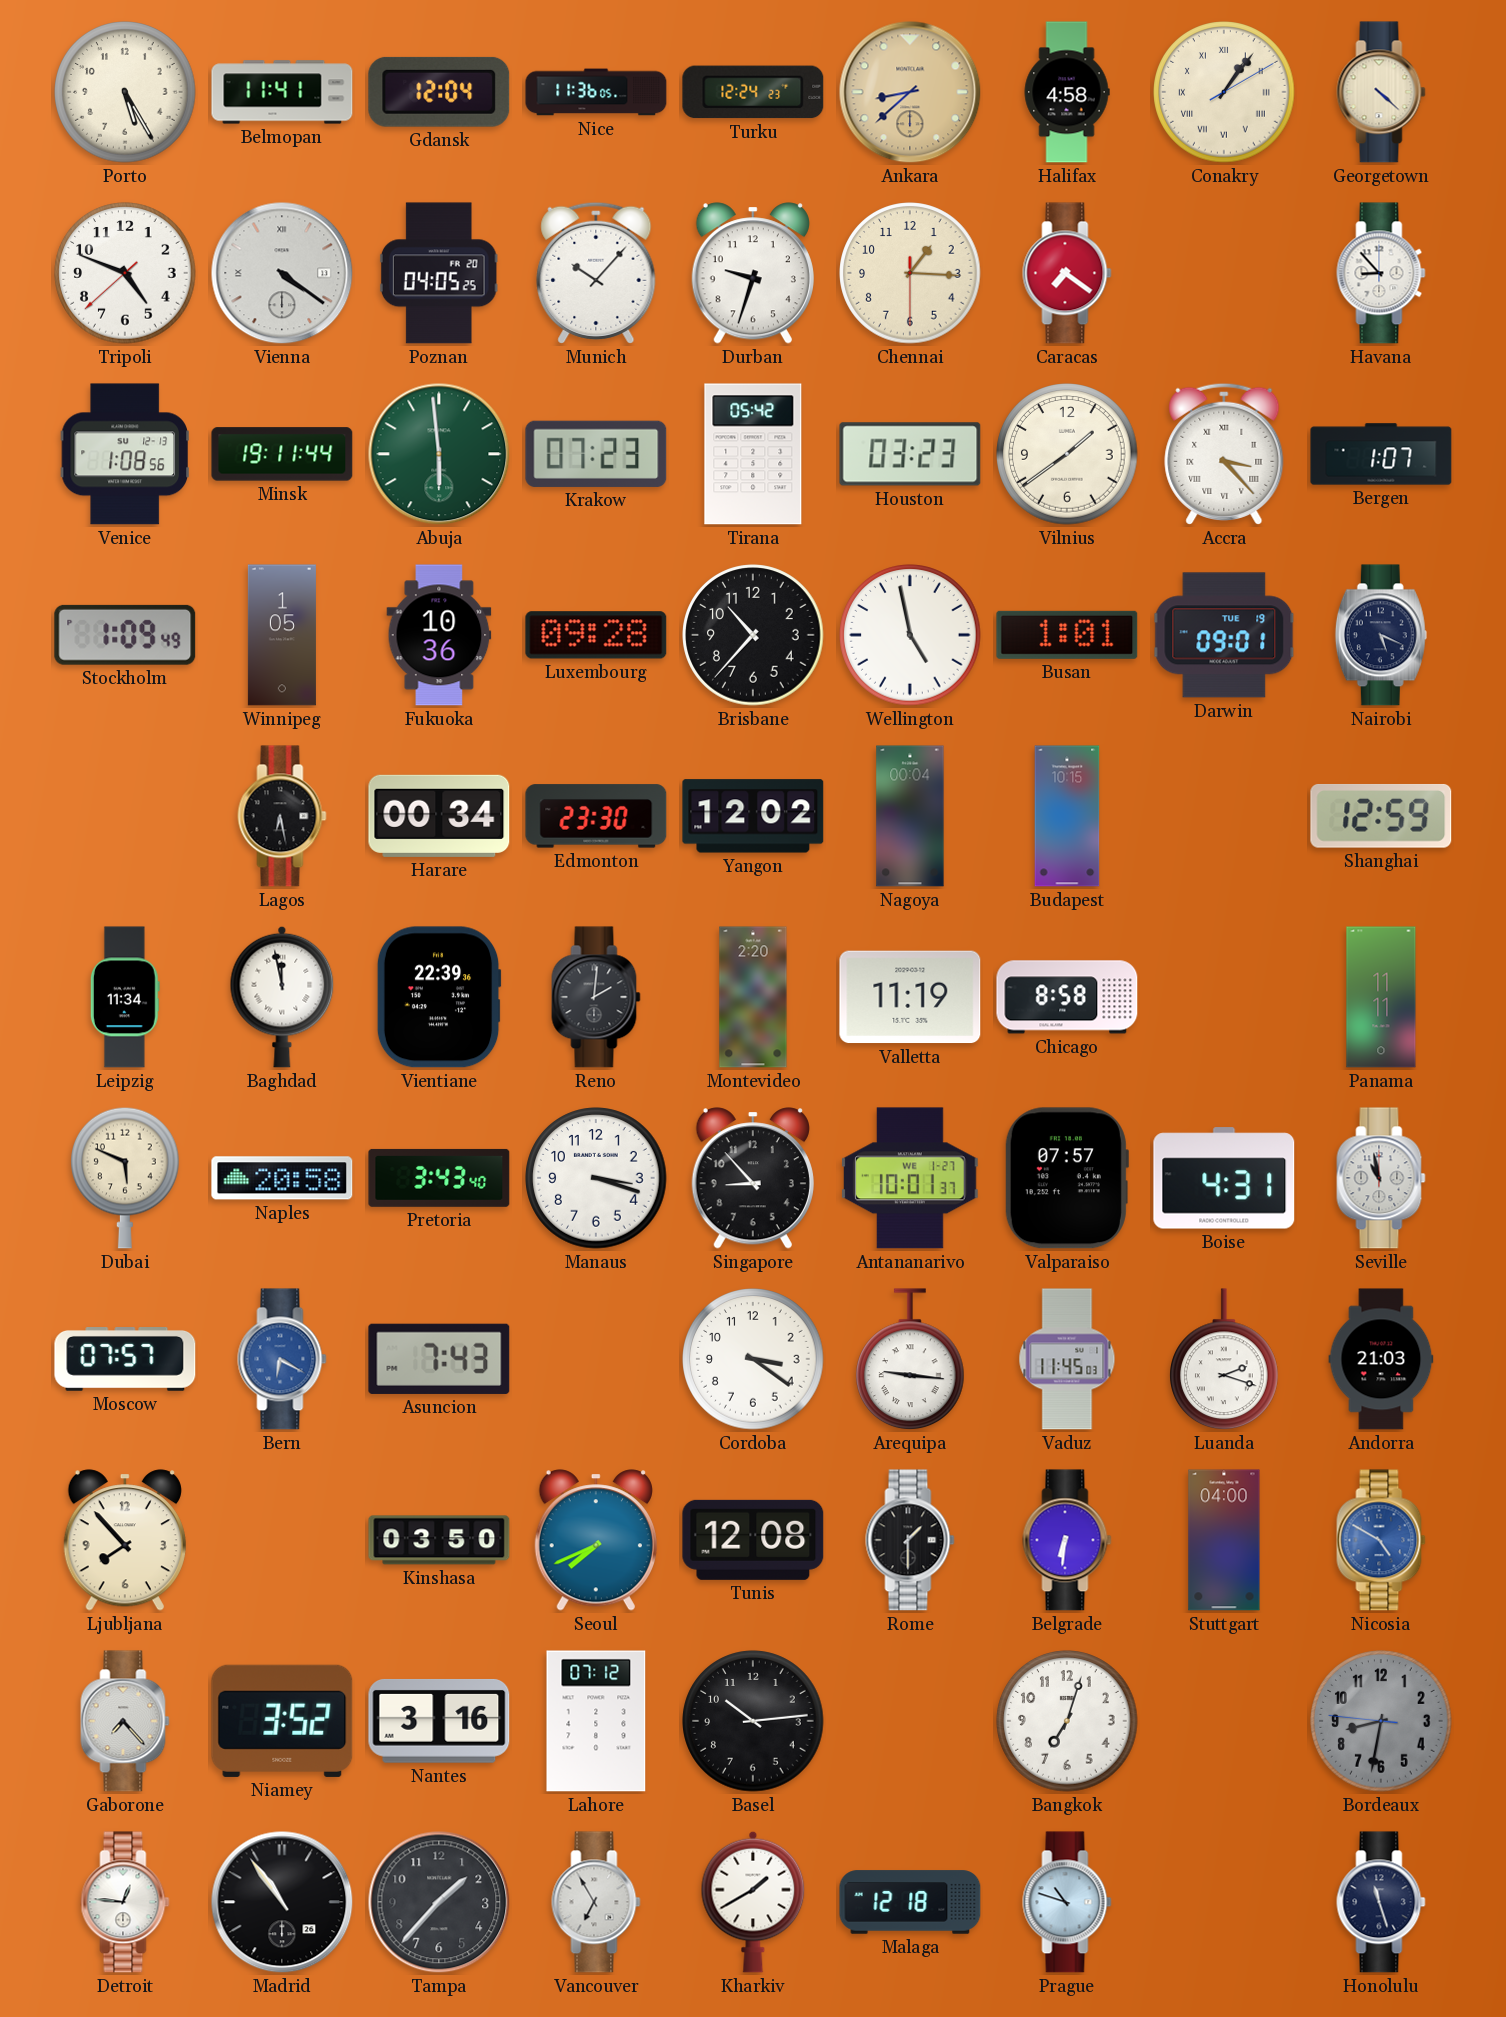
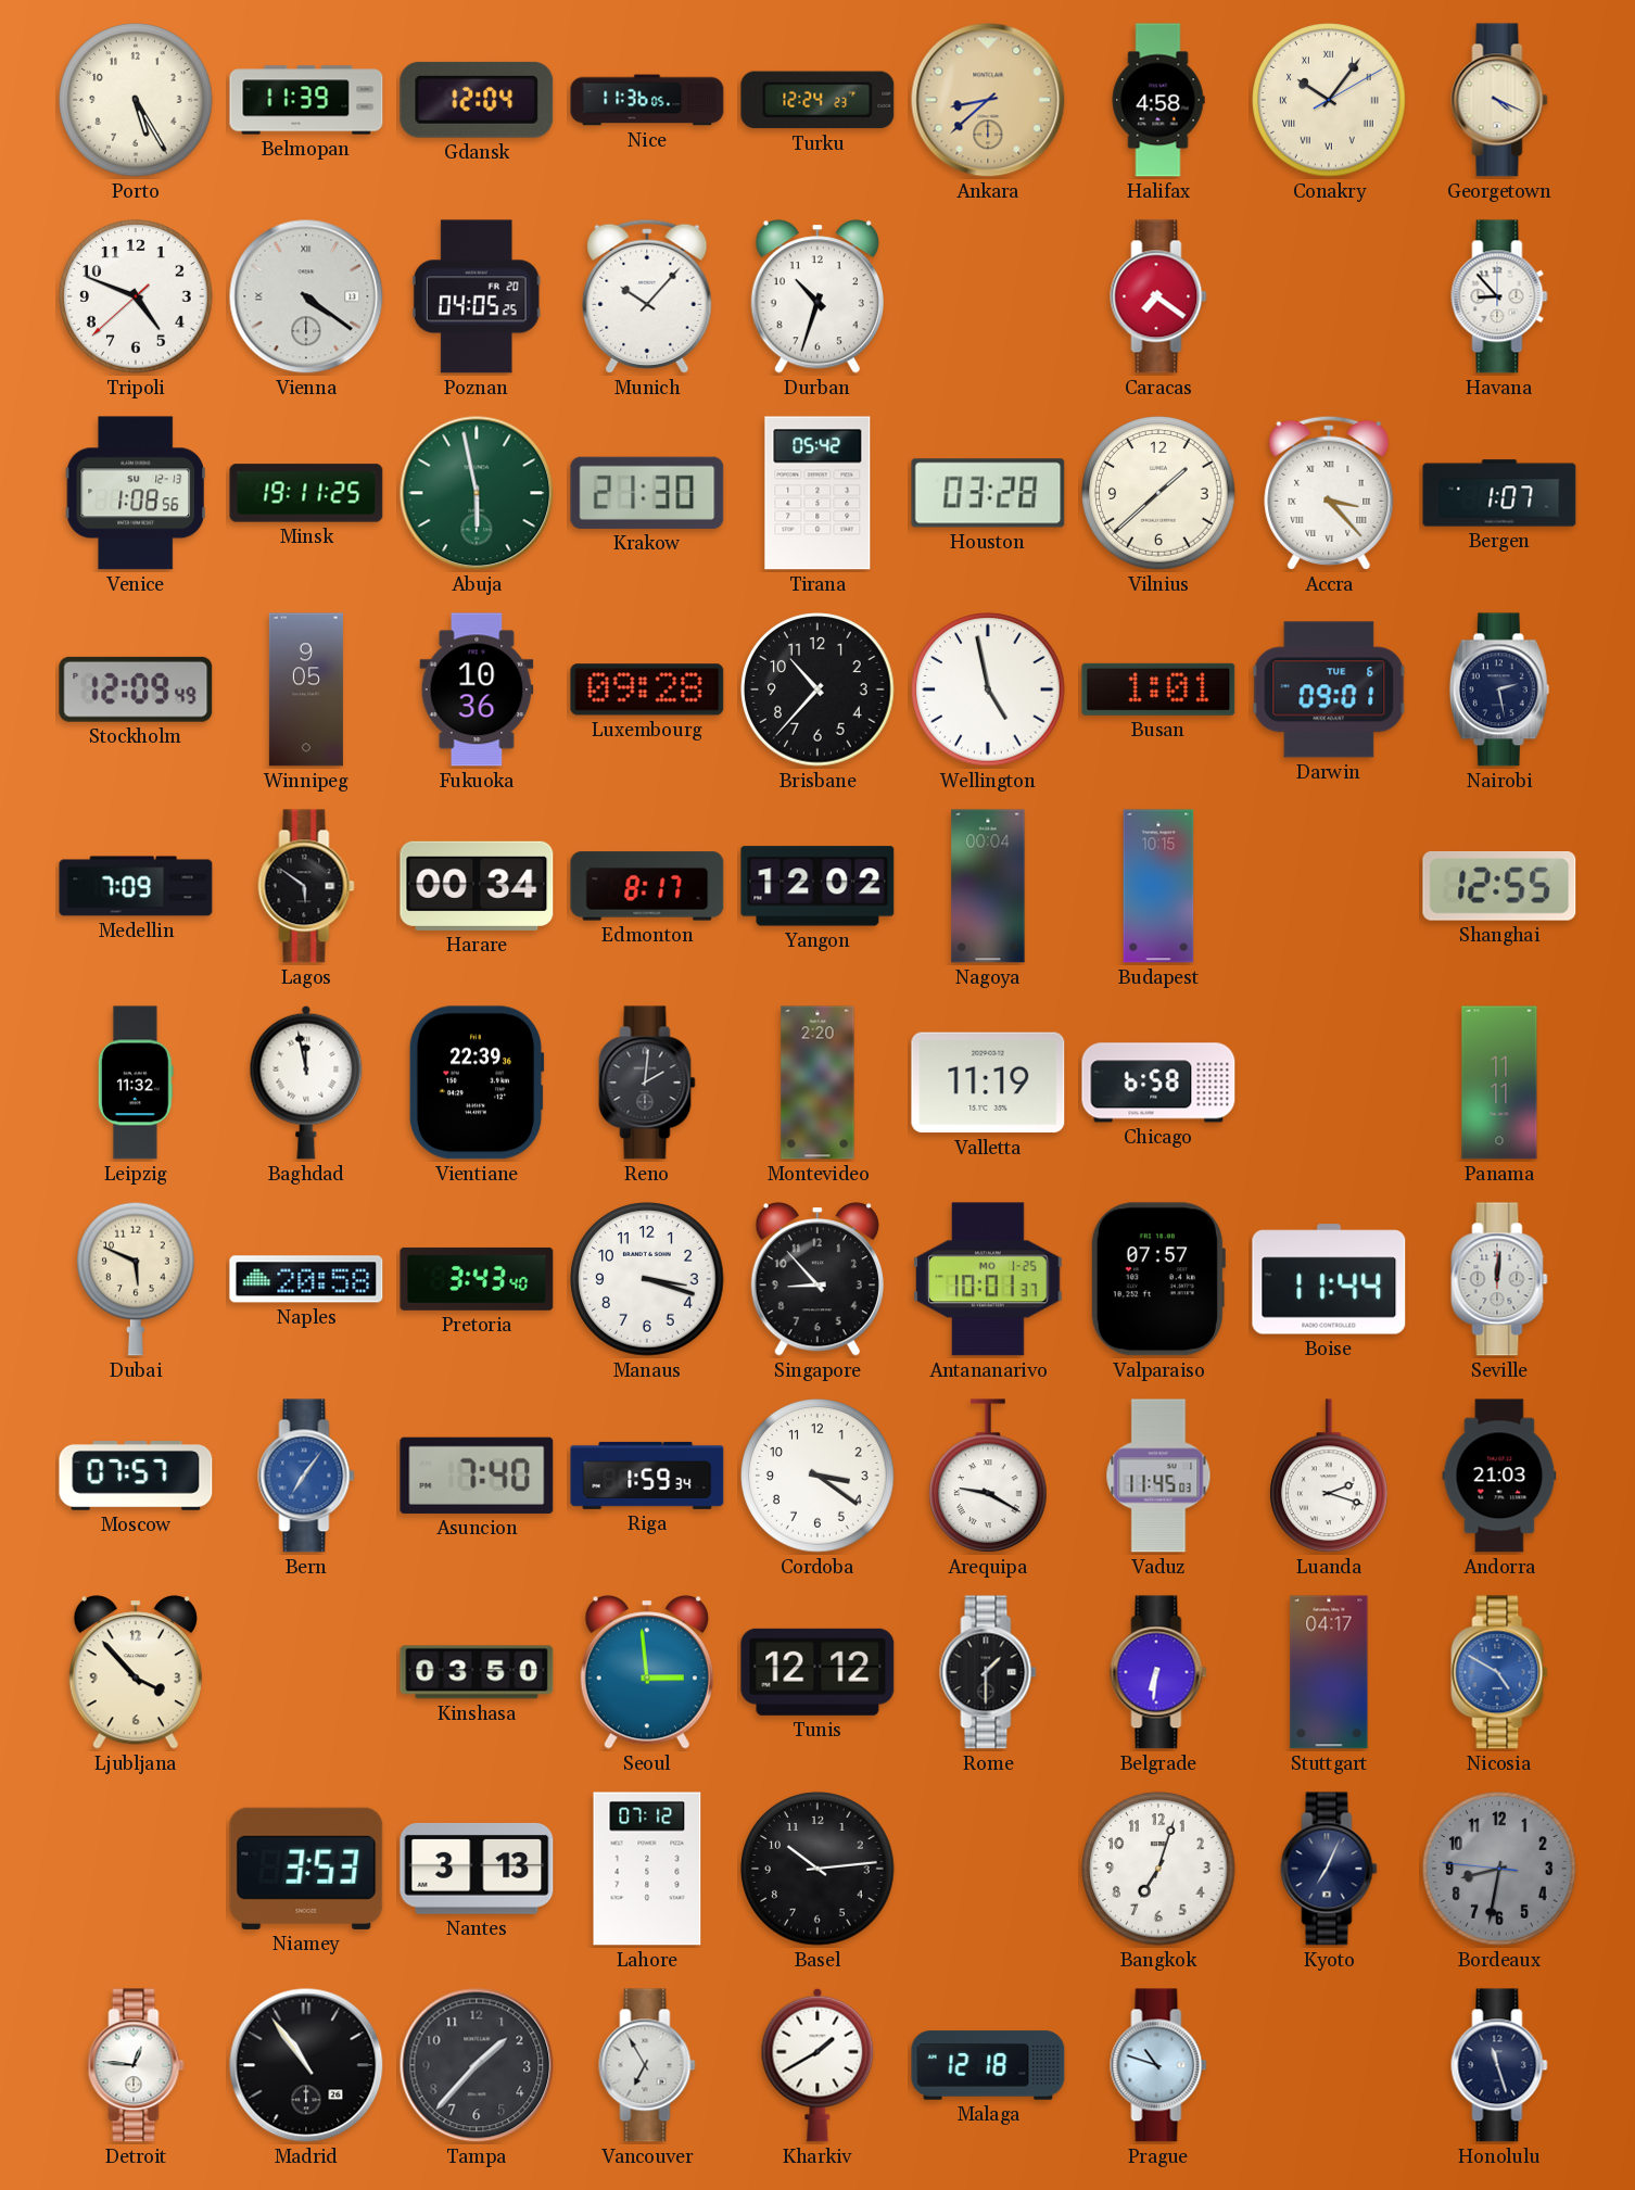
Belmopan: 11:41 -> 11:39
Conakry: 1:06 -> 10:06
Georgetown: 4:22 -> 4:19
Durban: 9:33 -> 10:33
Chennai: 1:15 -> none
Minsk: 19:11:44 -> 19:11:25
Abuja: 5:59 -> 5:58
Krakow: 07:23 -> 21:30
Houston: 03:23 -> 03:28
Vilnius: 1:39 -> 1:38
Stockholm: 1:09 -> 12:09
Winnipeg: 1:05 -> 9:05
Darwin date: TUE 19 -> TUE 6
Nairobi: 5:19 -> 2:28
Medellin: none -> 7:09
Lagos: 6:28 -> 5:51
Edmonton: 23:30 -> 8:17
Shanghai: 12:59 -> 12:55
Leipzig: 11:34 -> 11:32
Chicago: 8:58 -> 6:58
Antananarivo date: WE 1-27 -> MO 1-25
Boise: 4:31 -> 11:44
Seville: 10:58 -> 12:01
Bern: 6:20 -> 7:06
Asuncion: 7:43 -> 7:40
Riga: none -> 1:59
Arequipa: 9:16 -> 9:20
Ljubljana: 7:53 -> 3:53
Seoul: 7:41 -> 2:59
Tunis: 12:08 -> 12:12
Stuttgart: 04:00 -> 04:17
Gaborone: 7:23 -> none
Niamey: 3:52 -> 3:53
Nantes: 3:16 -> 3:13
Kyoto: none -> 7:04
